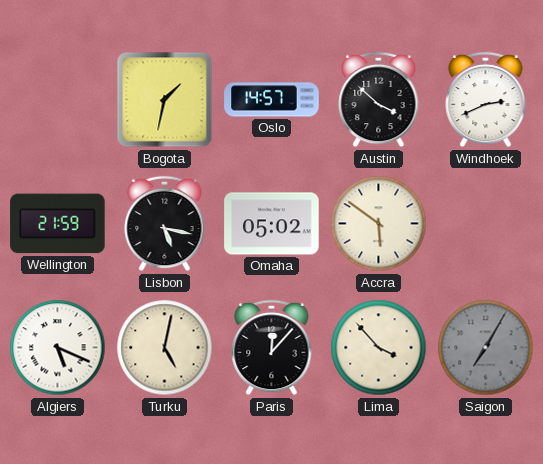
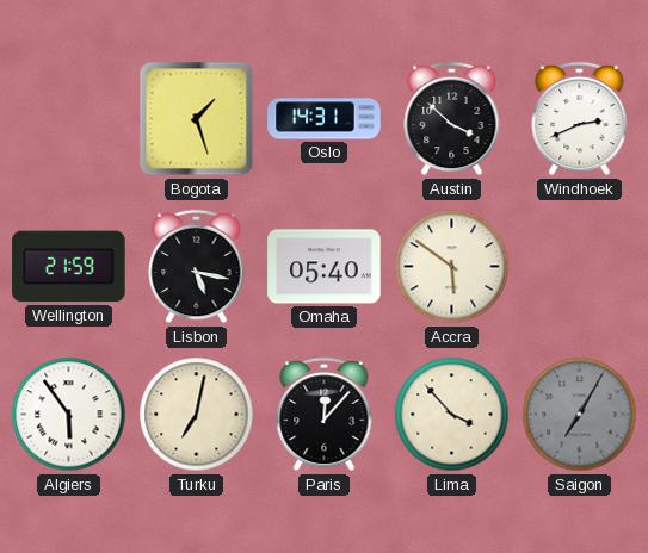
Bogota: 1:32 -> 1:27
Oslo: 14:57 -> 14:31
Omaha: 05:02 -> 05:40
Algiers: 5:19 -> 5:54
Turku: 5:02 -> 7:02
